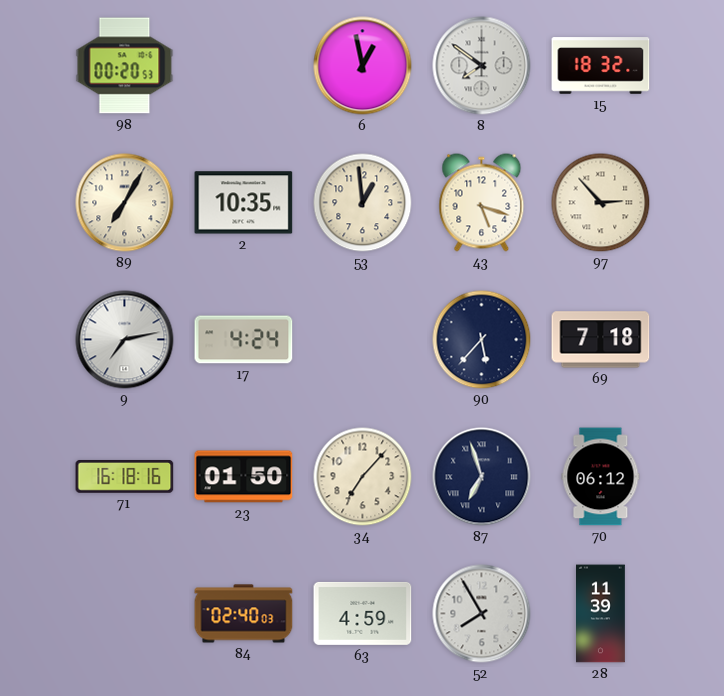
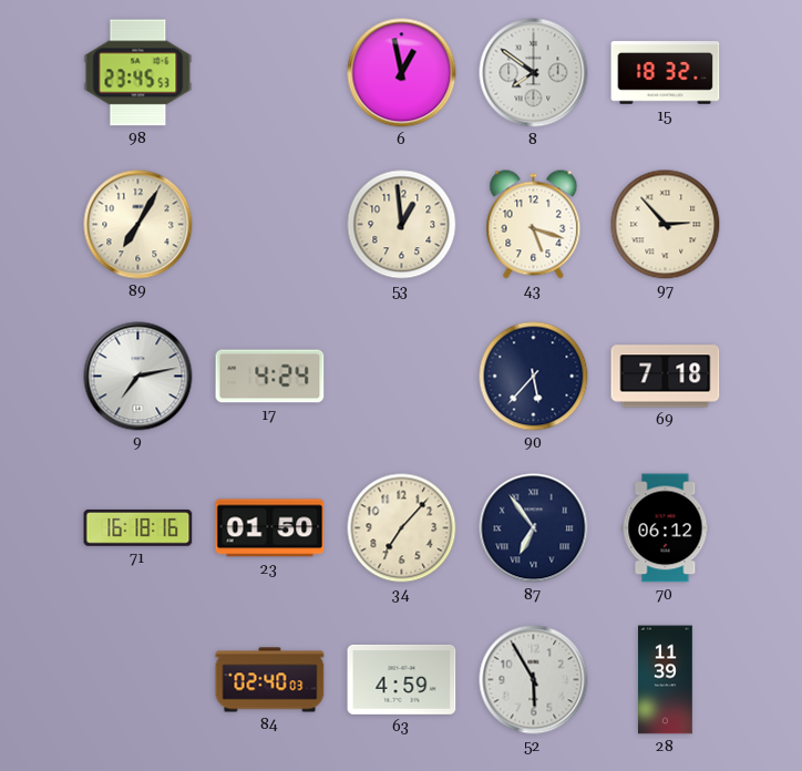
98: 00:20 -> 23:45
2: 10:35 -> none
87: 6:57 -> 6:54
52: 7:55 -> 5:55
